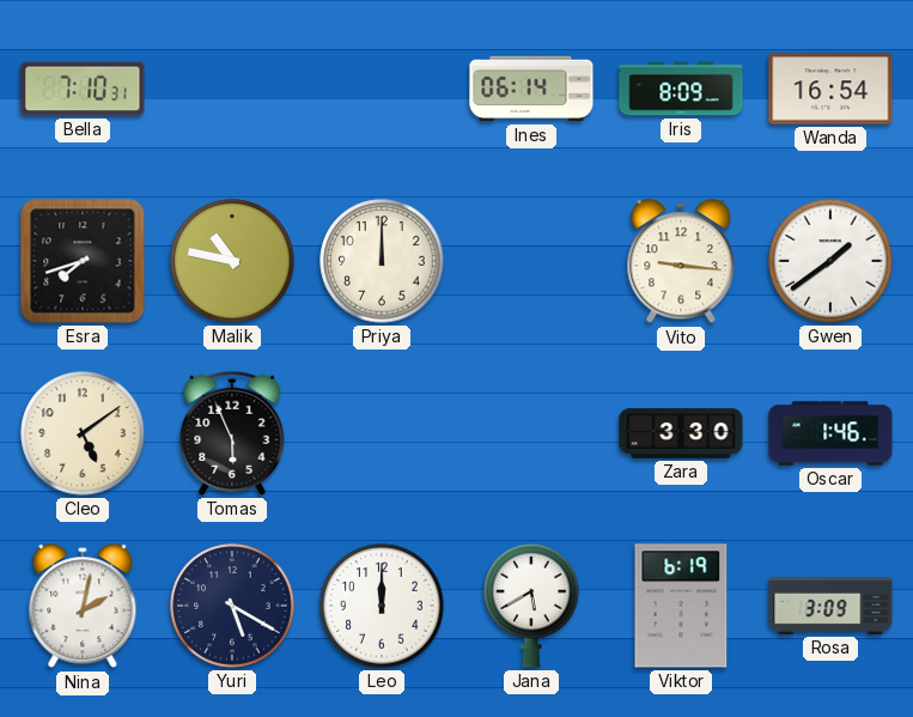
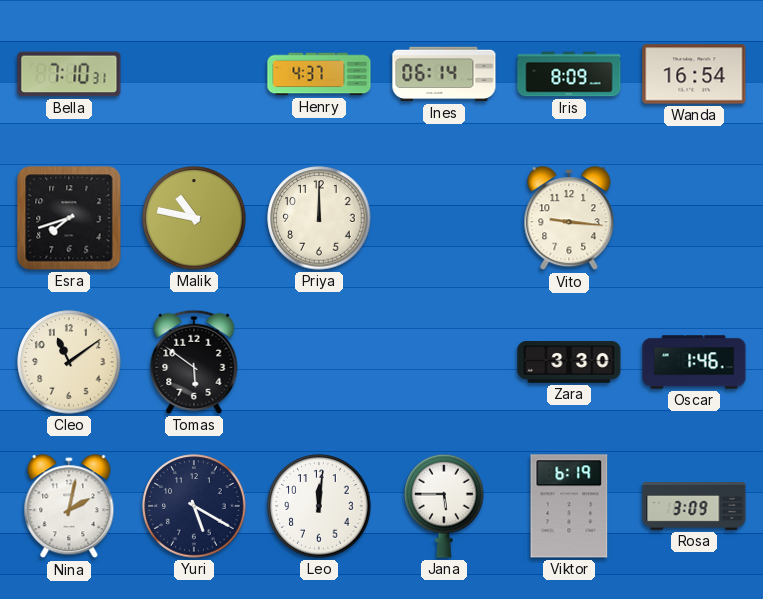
Henry: none -> 4:37
Gwen: 1:39 -> none
Cleo: 5:09 -> 11:09
Tomas: 5:56 -> 5:51
Leo: 12:00 -> 12:01
Jana: 5:40 -> 5:45
